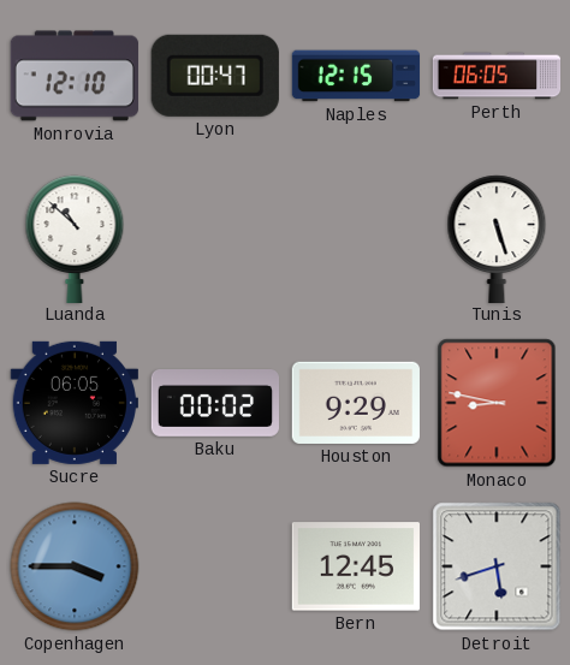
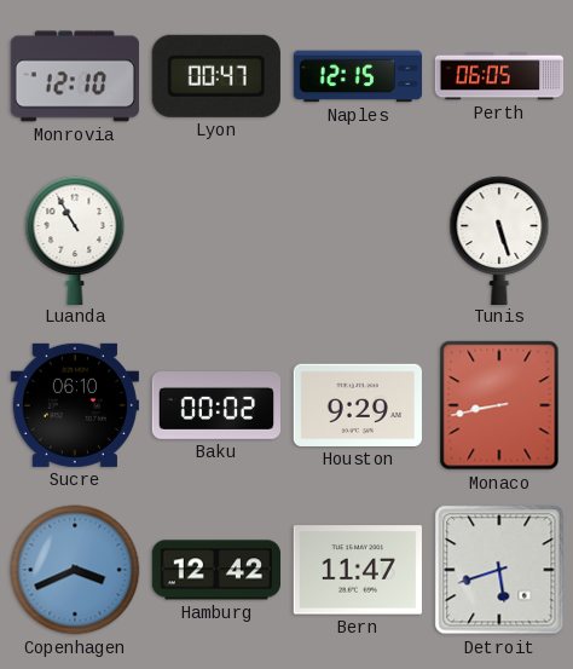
Luanda: 10:52 -> 10:55
Sucre: 06:05 -> 06:10
Monaco: 8:47 -> 8:43
Copenhagen: 3:45 -> 3:41
Hamburg: none -> 12:42
Bern: 12:45 -> 11:47
